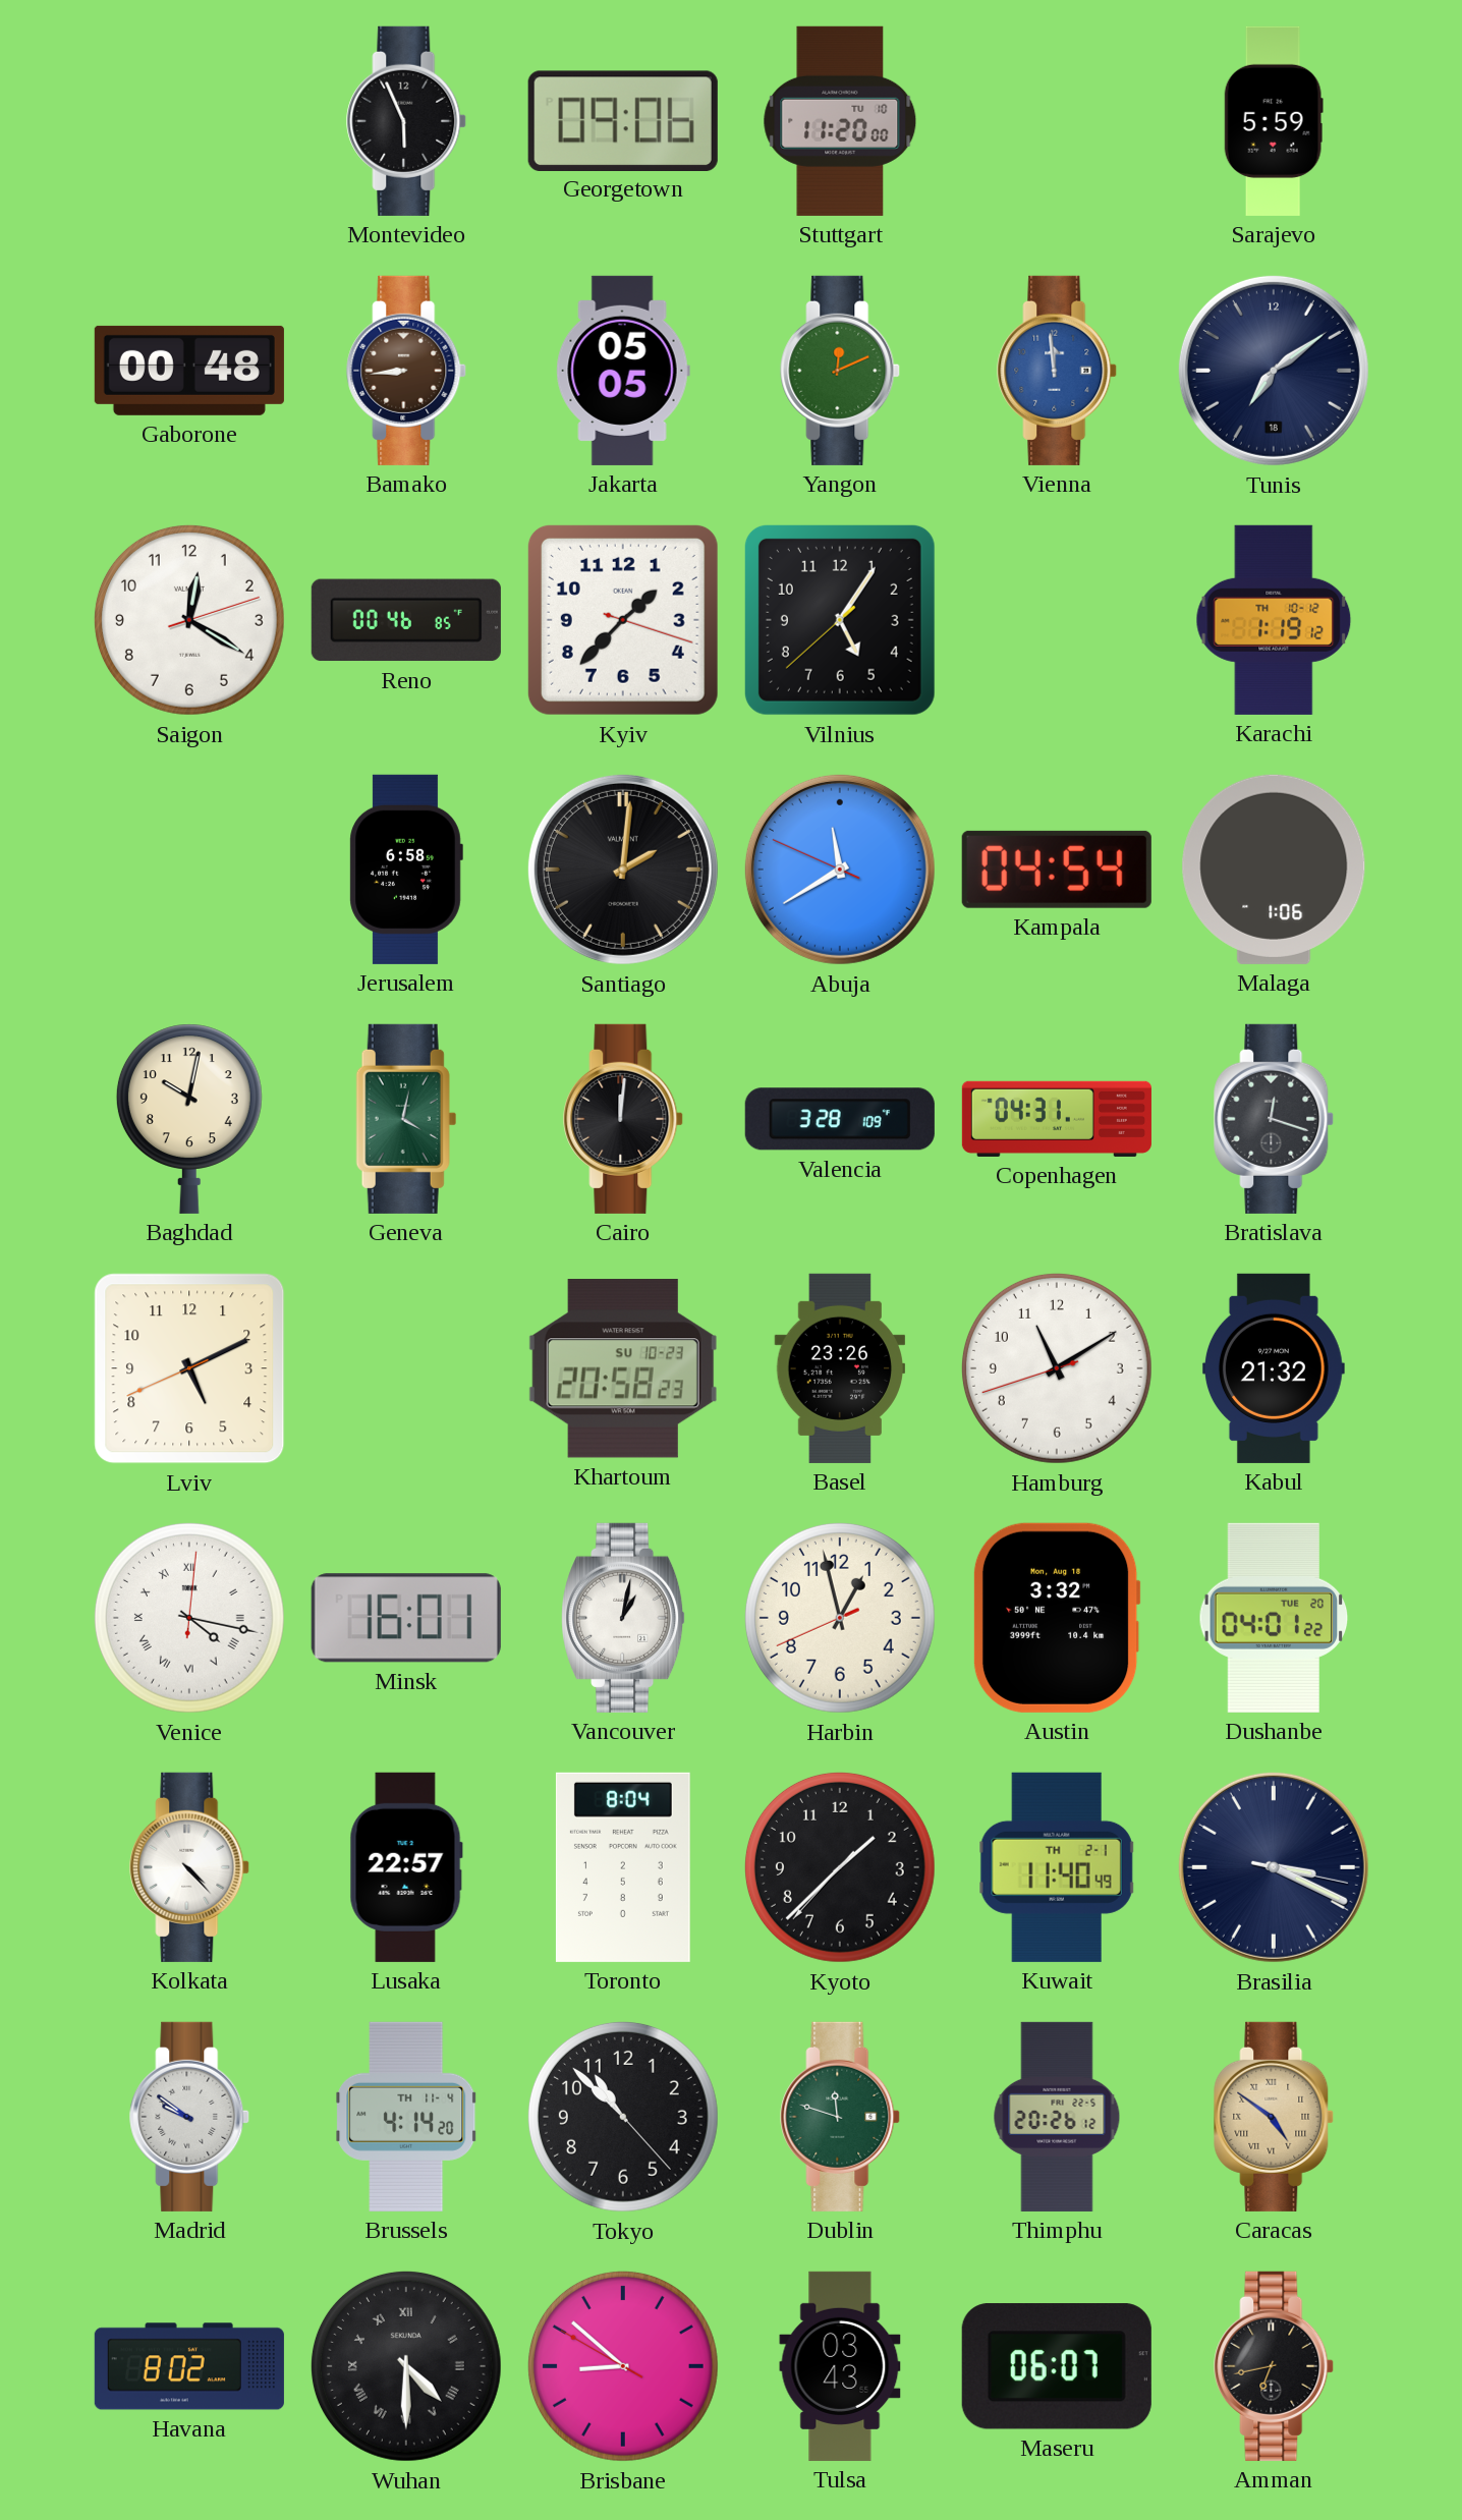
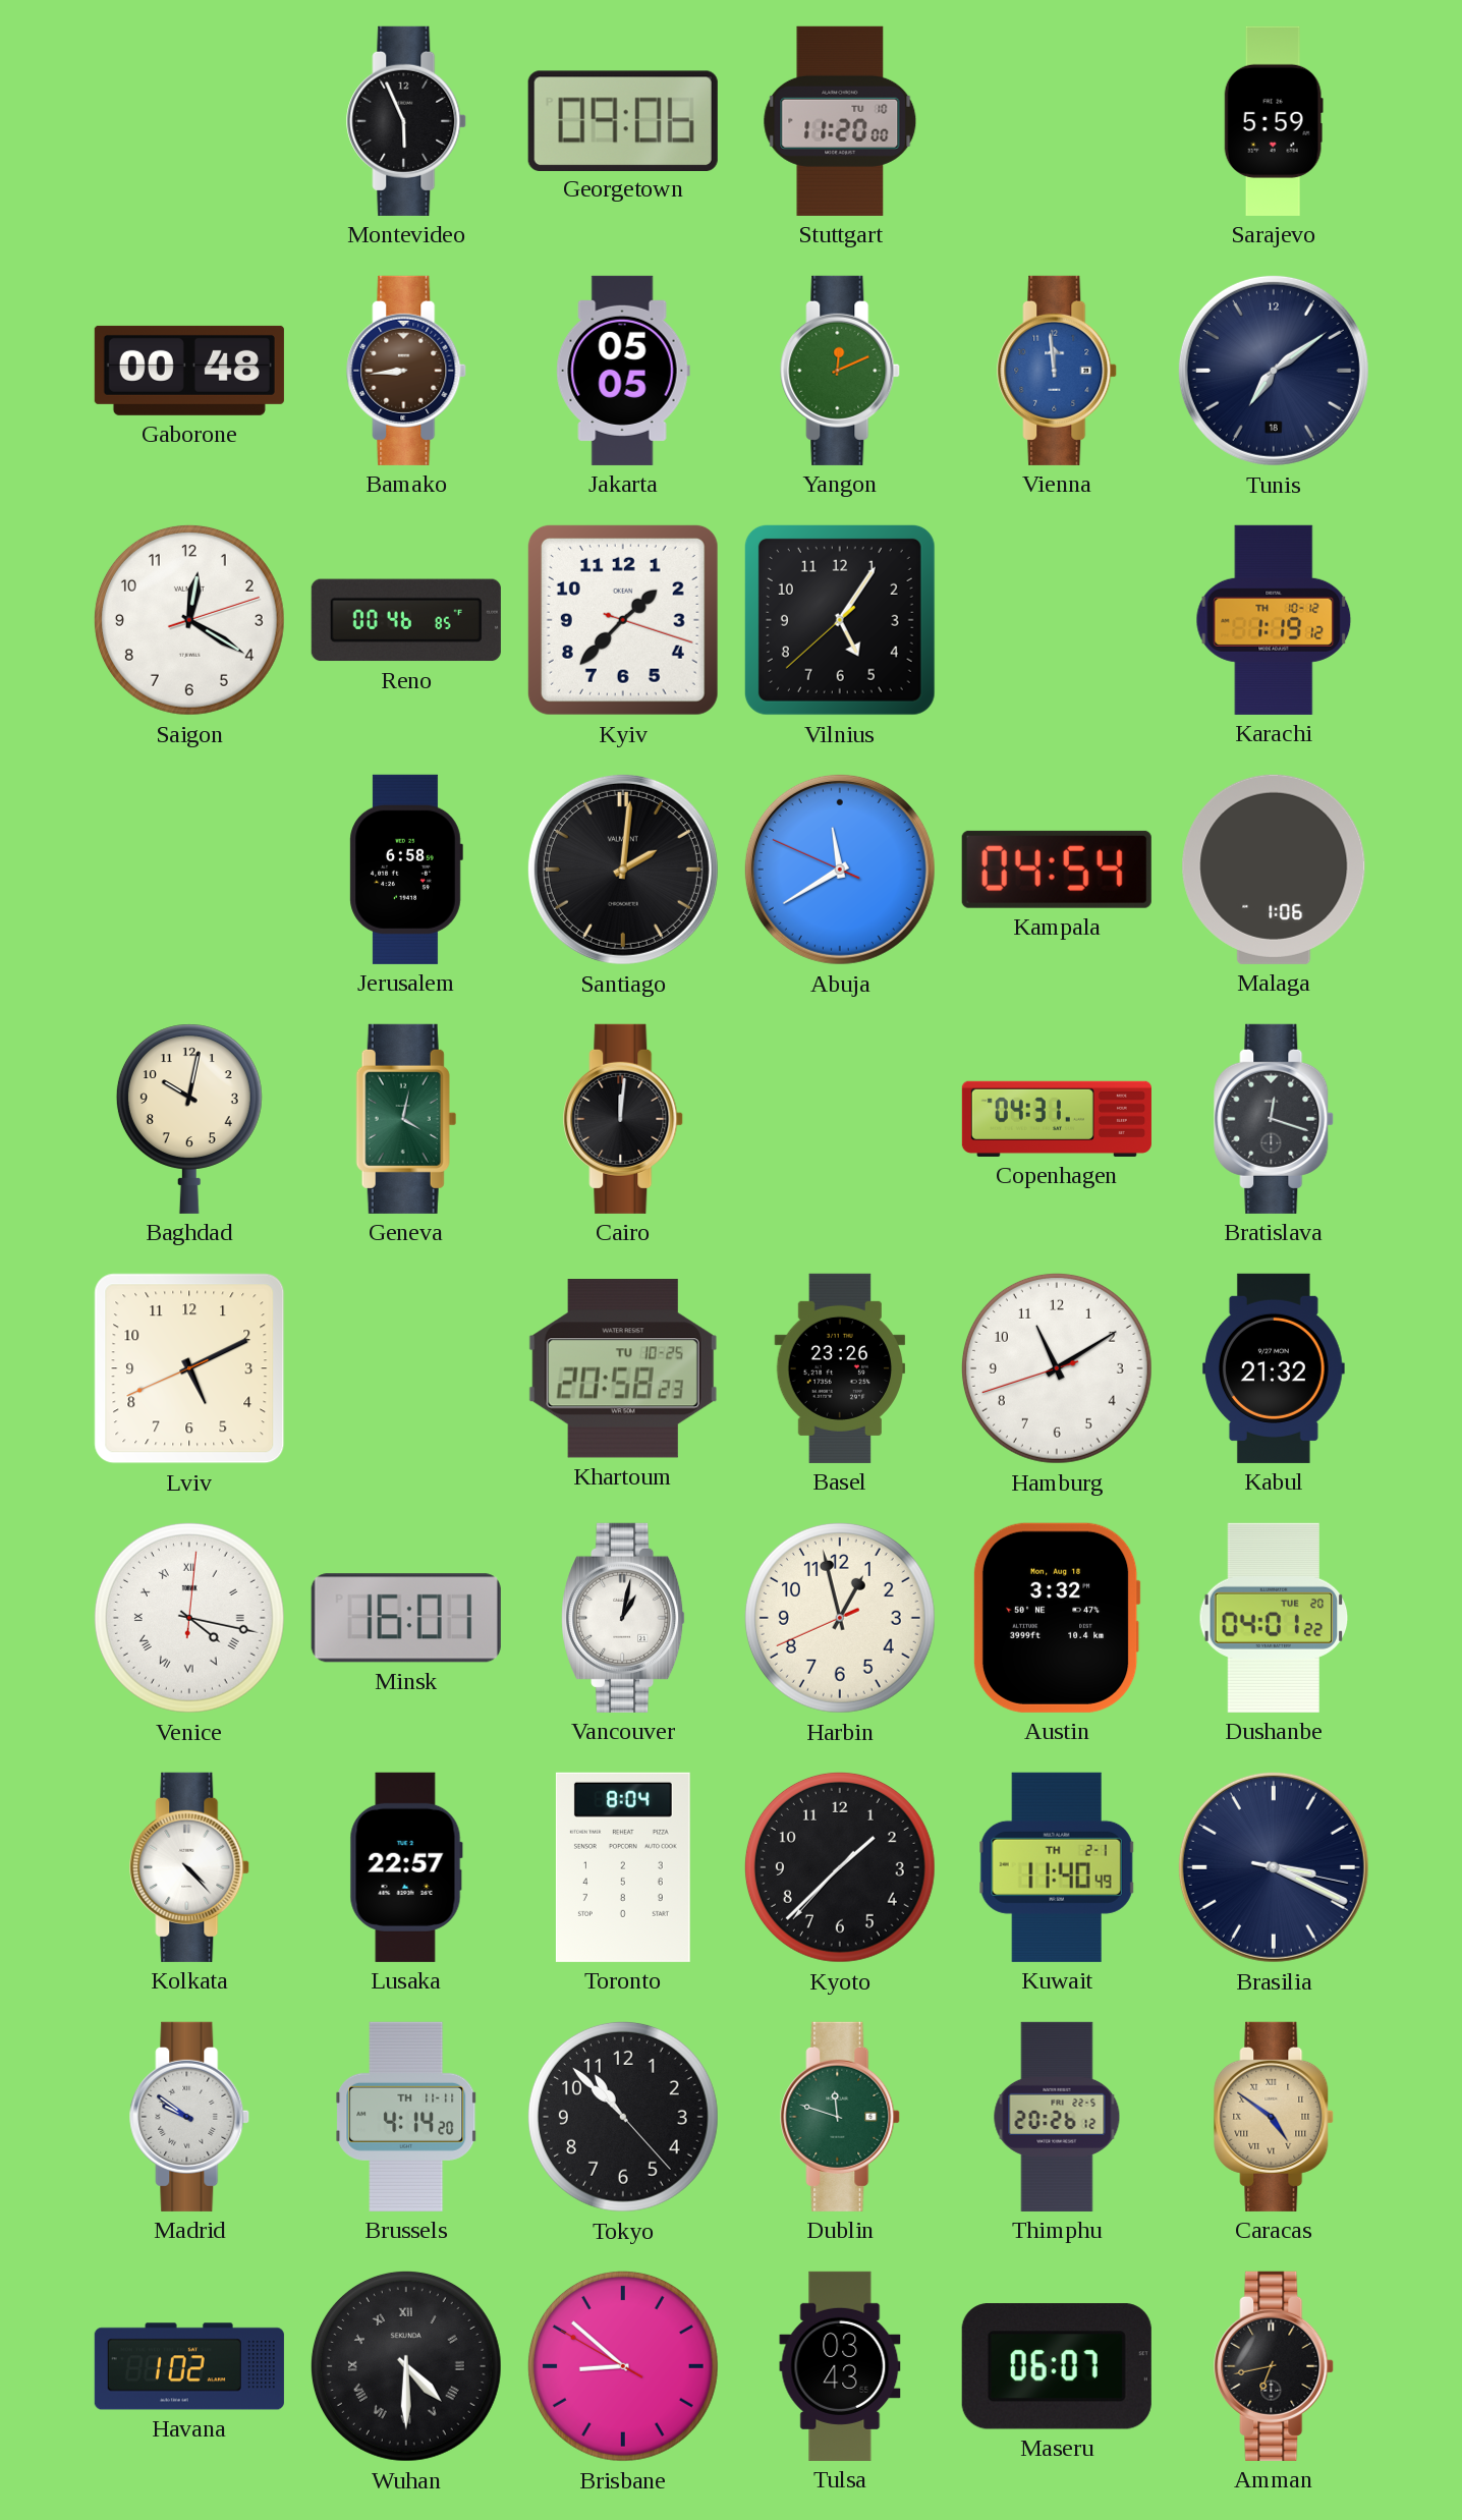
Valencia: 3:28 -> none
Khartoum date: SU 10-23 -> TU 10-25
Brussels date: TH 11-4 -> TH 11-11
Havana: 8:02 -> 1:02
